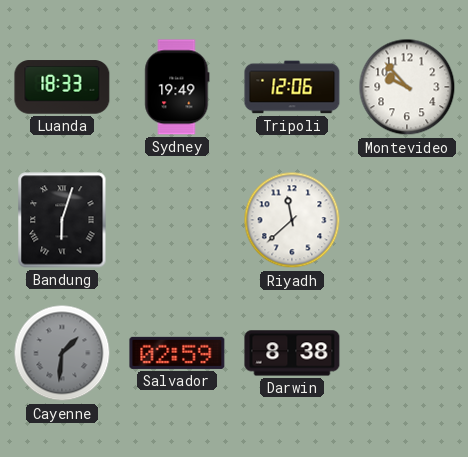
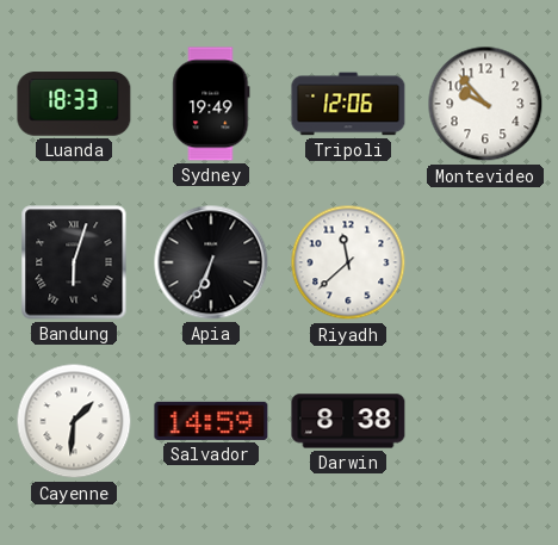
Apia: none -> 6:34
Cayenne dial: grey -> white
Salvador: 02:59 -> 14:59
